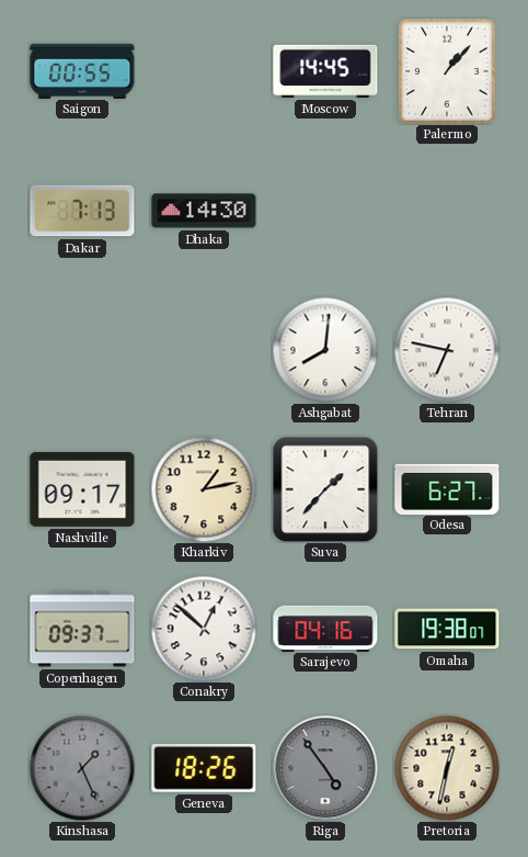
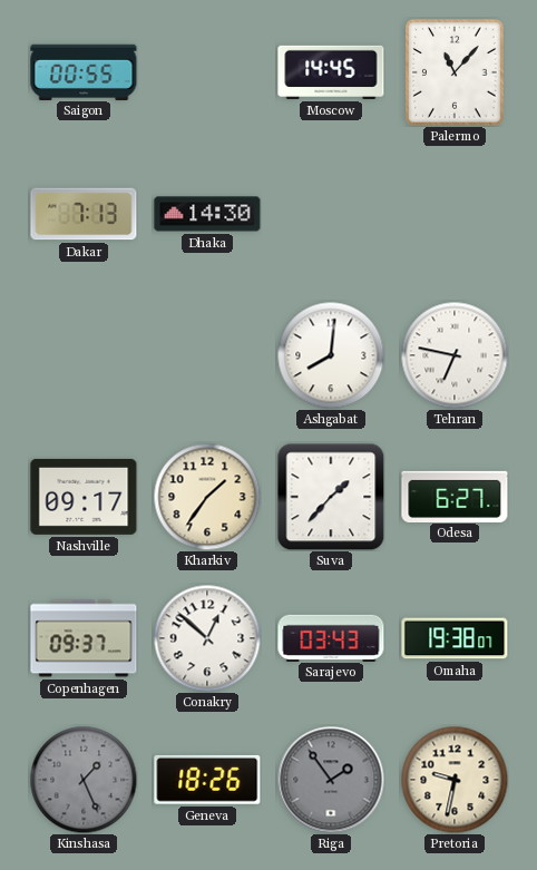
Palermo: 1:07 -> 11:07
Kharkiv: 1:13 -> 1:36
Sarajevo: 04:16 -> 03:43
Riga: 4:54 -> 1:54
Pretoria: 12:32 -> 9:32
